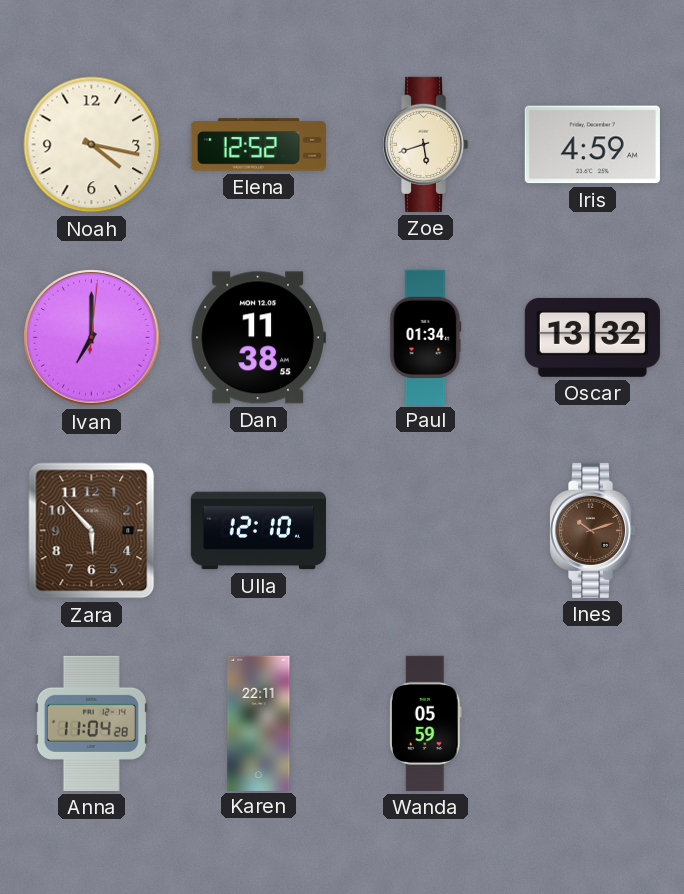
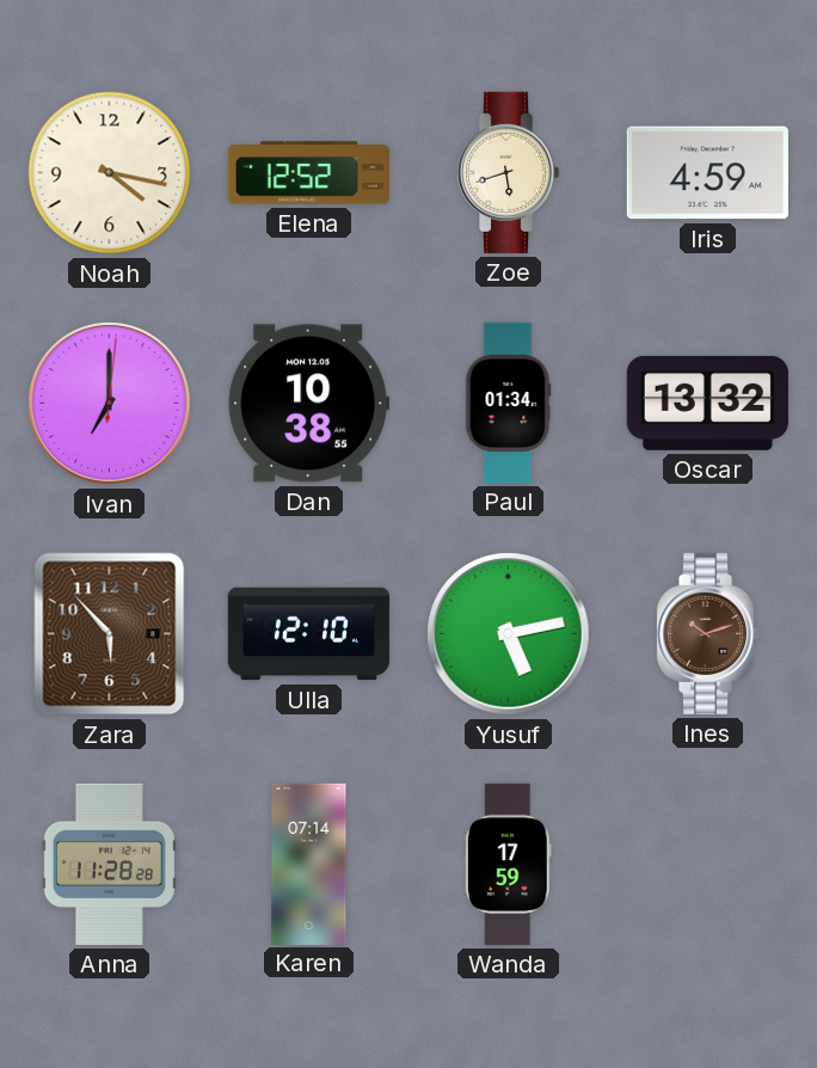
Dan: 11:38 -> 10:38
Yusuf: none -> 5:13
Anna: 11:04 -> 11:28
Karen: 22:11 -> 07:14
Wanda: 05:59 -> 17:59
